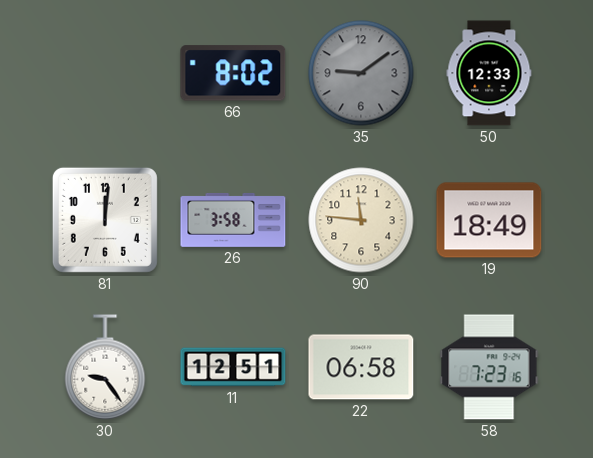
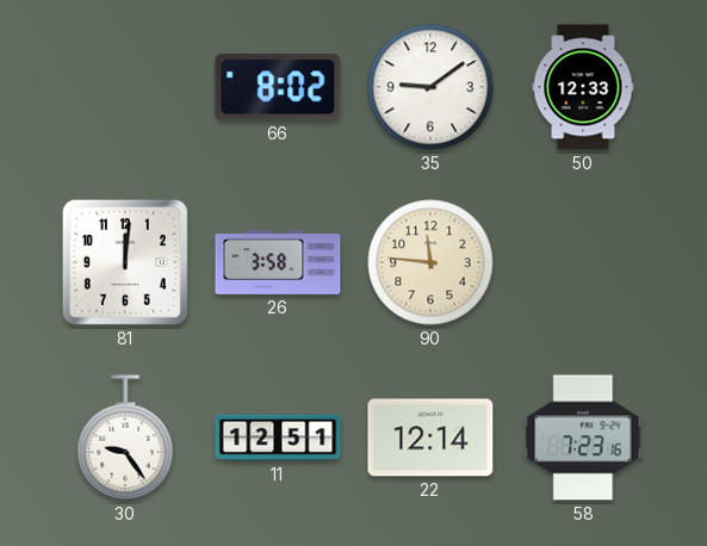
35 dial: grey -> white
19: 18:49 -> none
22: 06:58 -> 12:14
